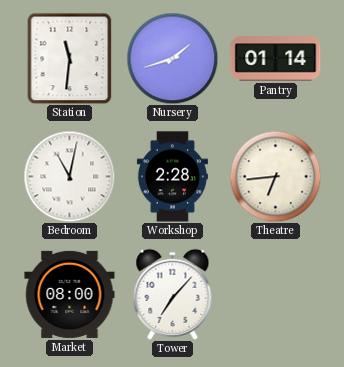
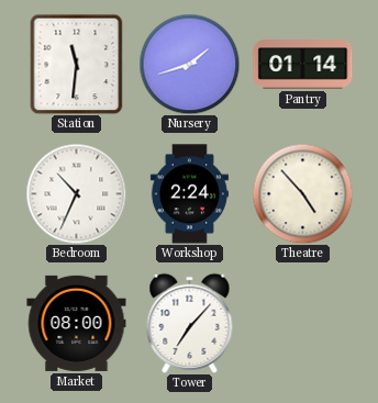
Bedroom: 11:02 -> 10:34
Workshop: 2:28 -> 2:24
Theatre: 6:44 -> 4:53
